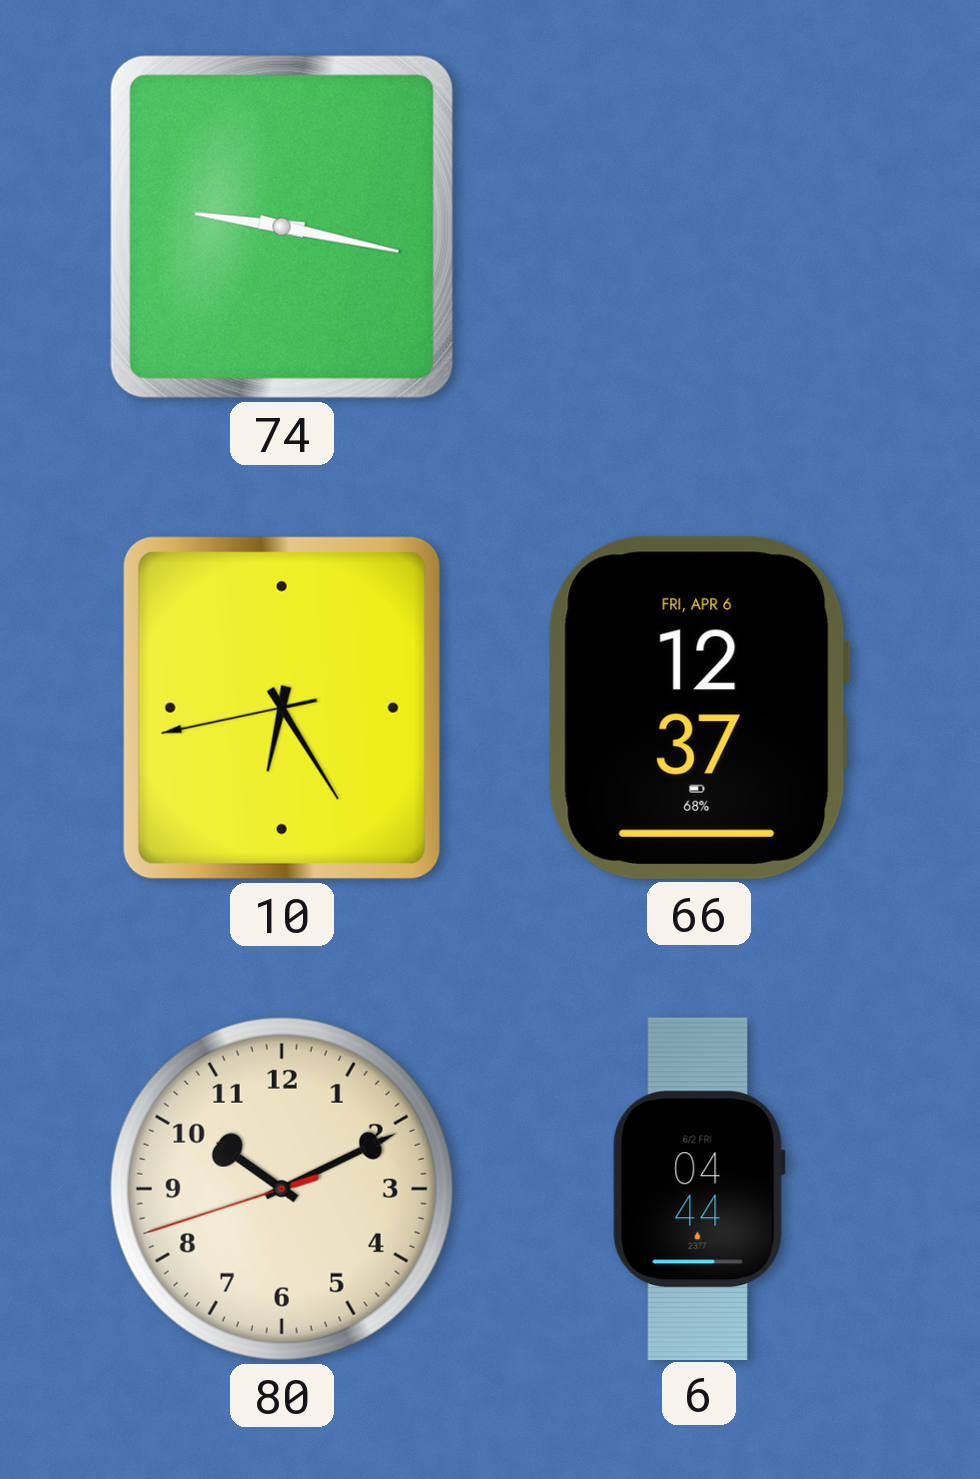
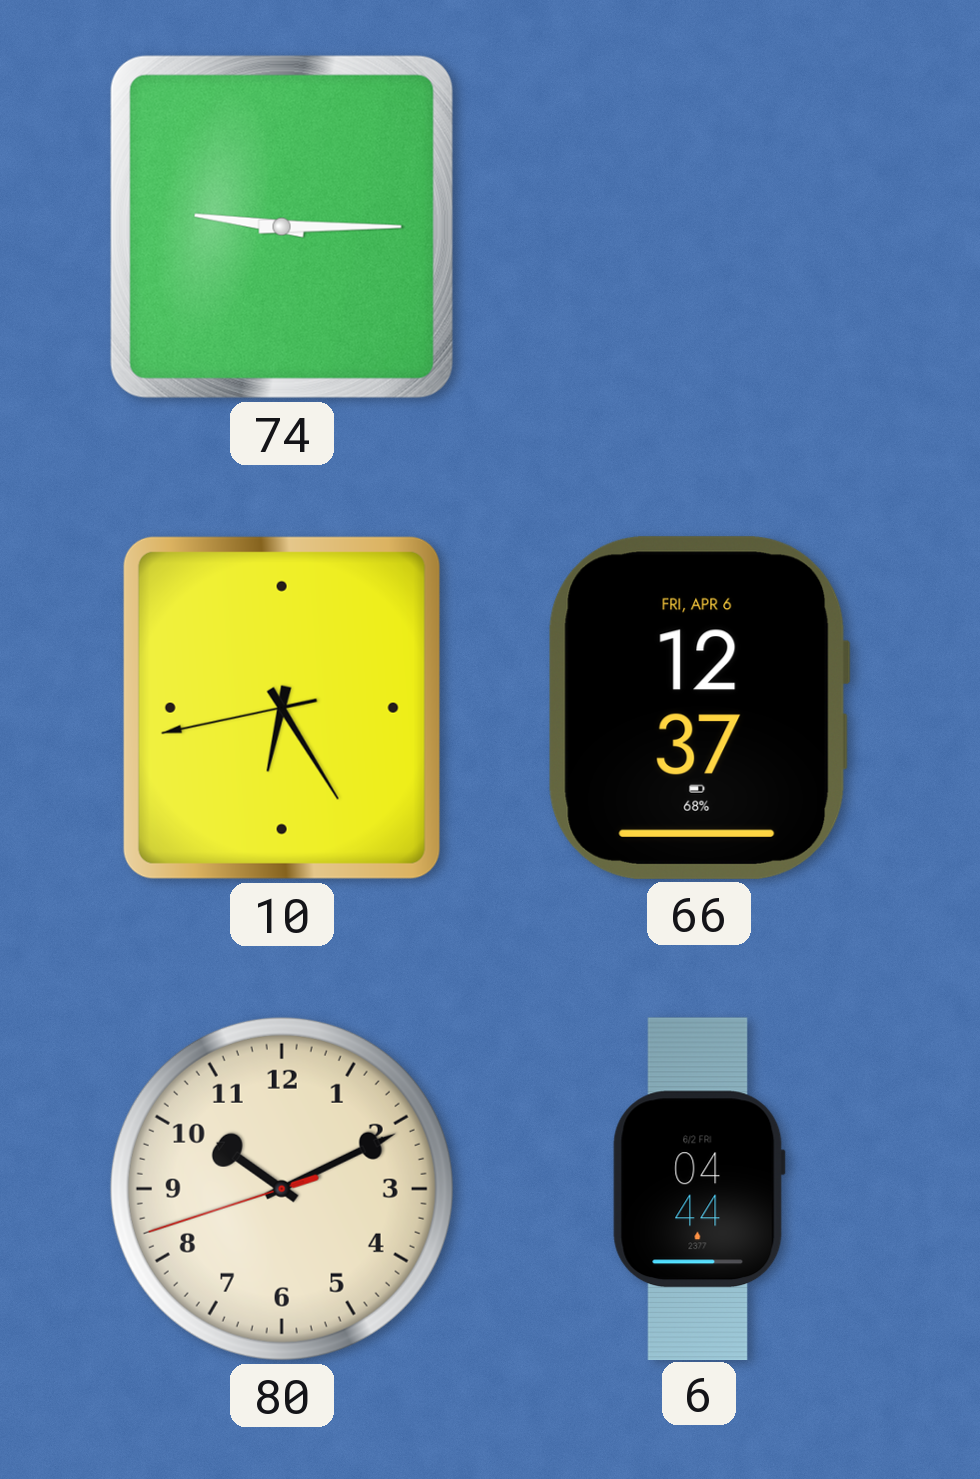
74: 9:17 -> 9:15
